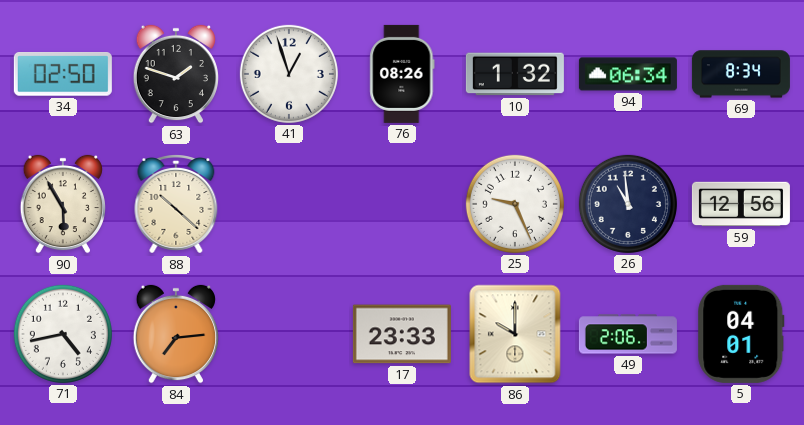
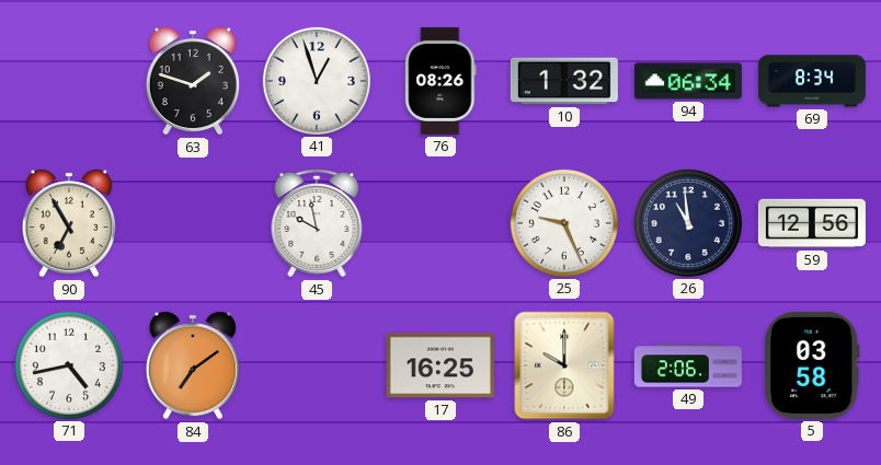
34: 02:50 -> none
90: 5:55 -> 6:55
88: 10:22 -> none
45: none -> 9:58
84: 7:14 -> 7:09
17: 23:33 -> 16:25
5: 04:01 -> 03:58
